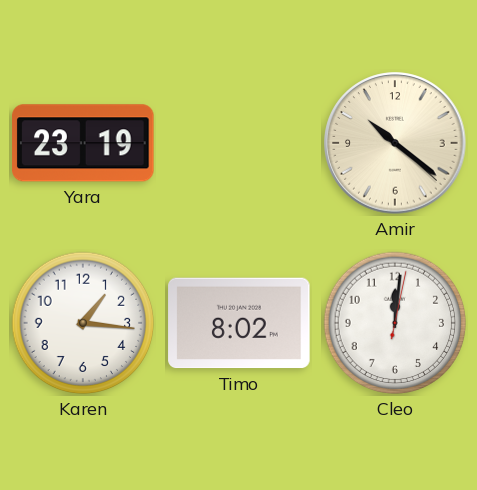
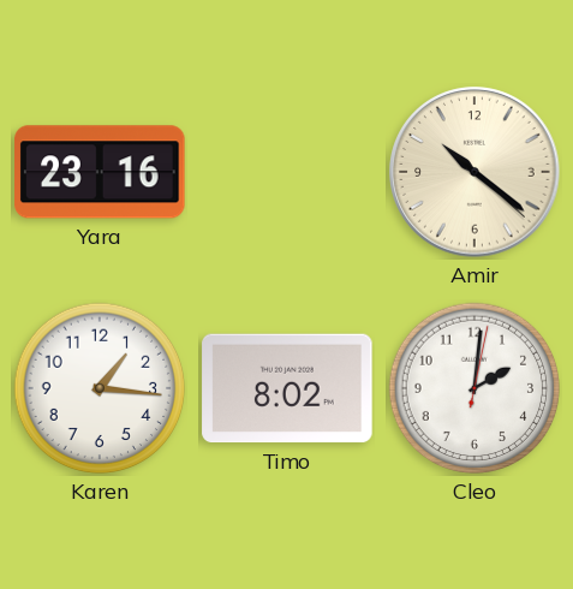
Yara: 23:19 -> 23:16
Cleo: 12:01 -> 2:01
